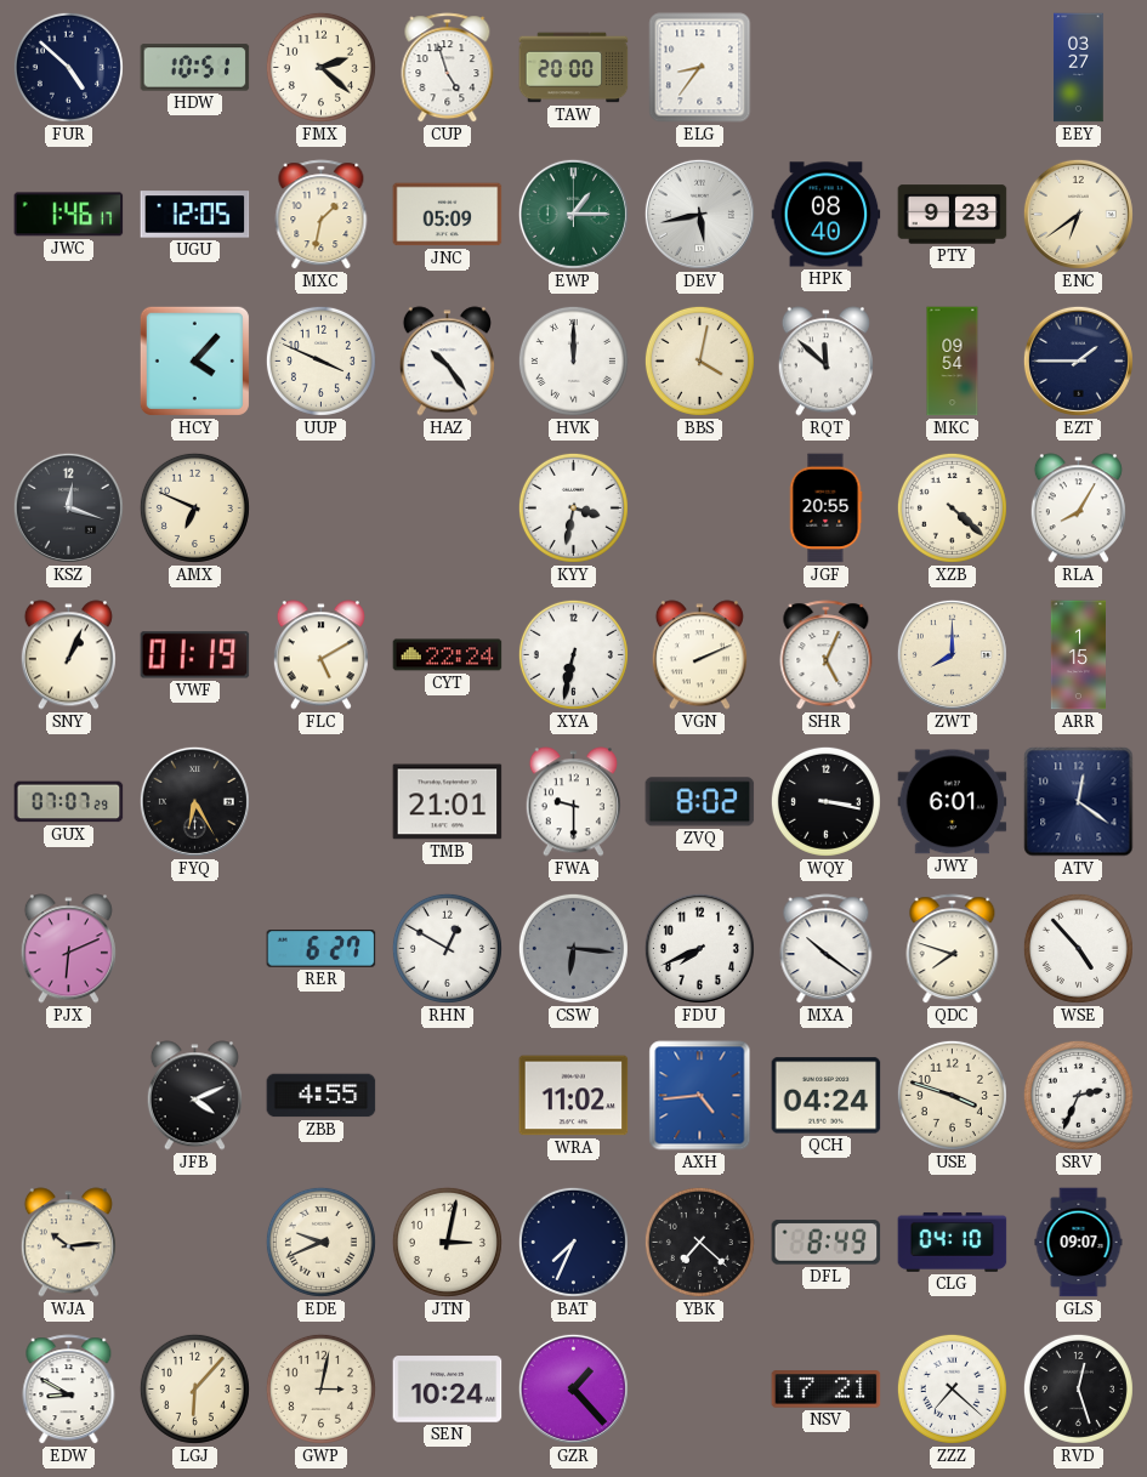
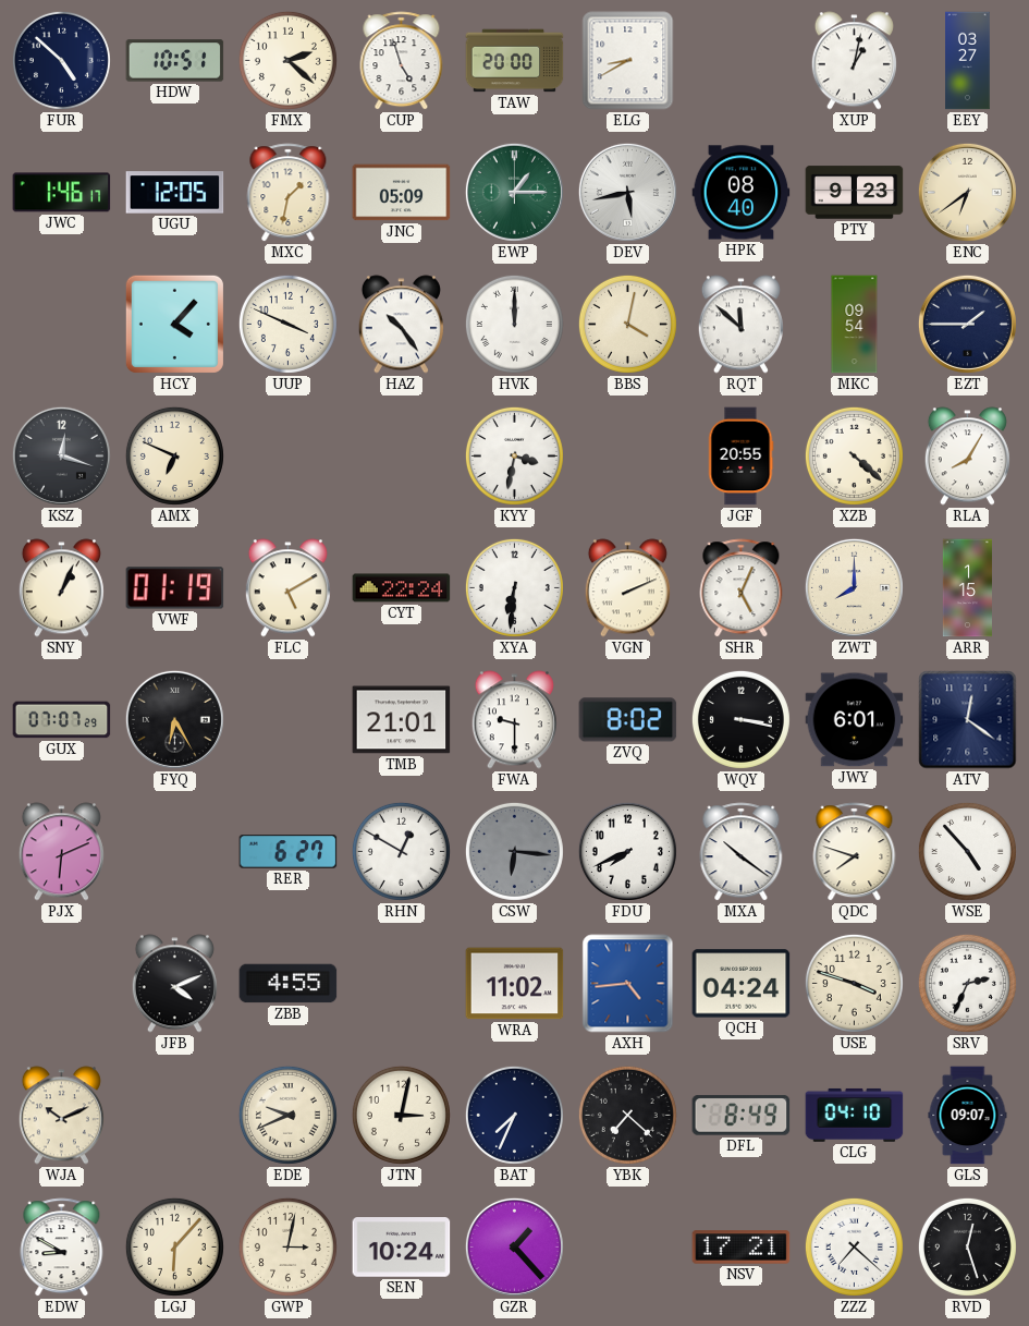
ELG: 8:36 -> 8:40
XUP: none -> 1:02
XYA: 6:32 -> 6:31
WJA: 10:14 -> 10:11
